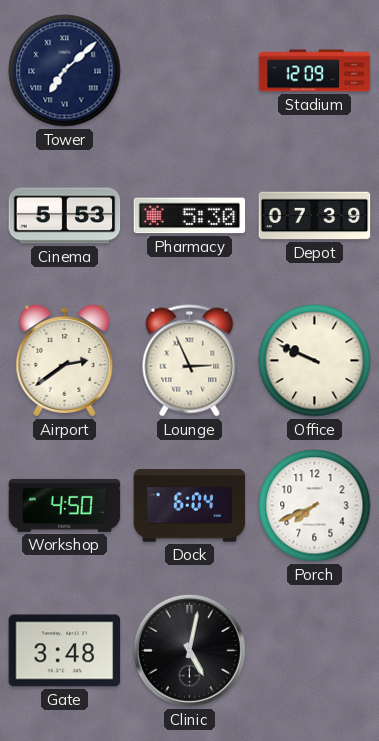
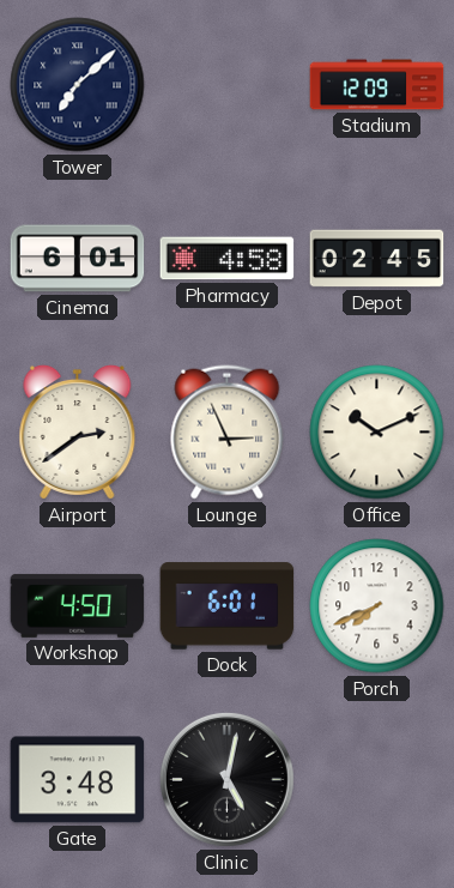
Cinema: 5:53 -> 6:01
Pharmacy: 5:30 -> 4:58
Depot: 07:39 -> 02:45
Office: 9:49 -> 10:11
Dock: 6:04 -> 6:01
